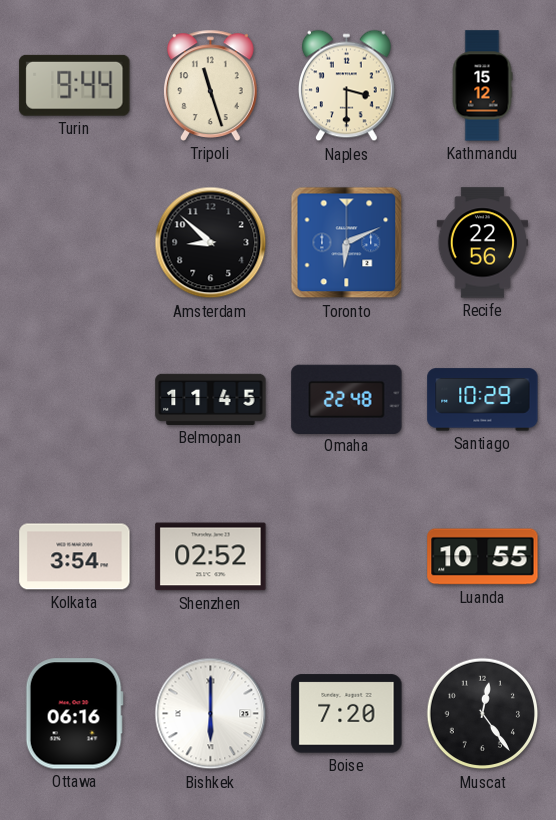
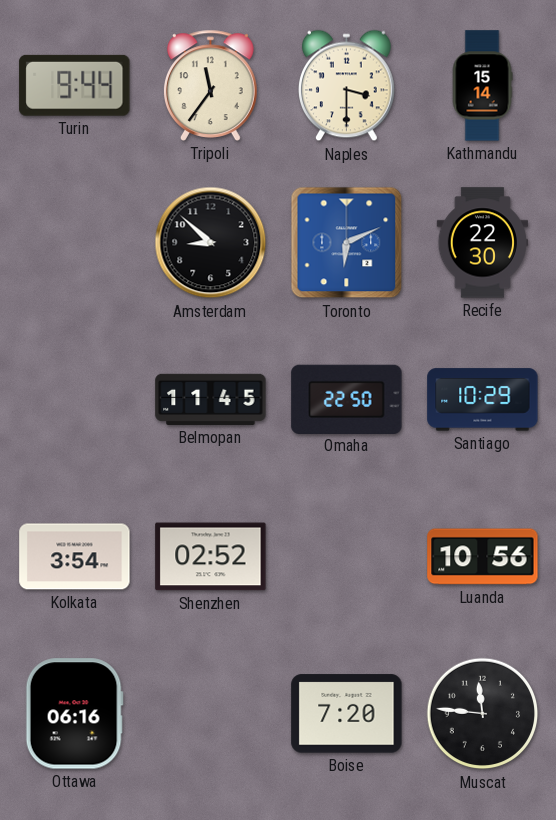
Tripoli: 11:27 -> 11:36
Kathmandu: 15:12 -> 15:14
Recife: 22:56 -> 22:30
Omaha: 22:48 -> 22:50
Luanda: 10:55 -> 10:56
Bishkek: 6:00 -> none
Muscat: 12:24 -> 11:46
